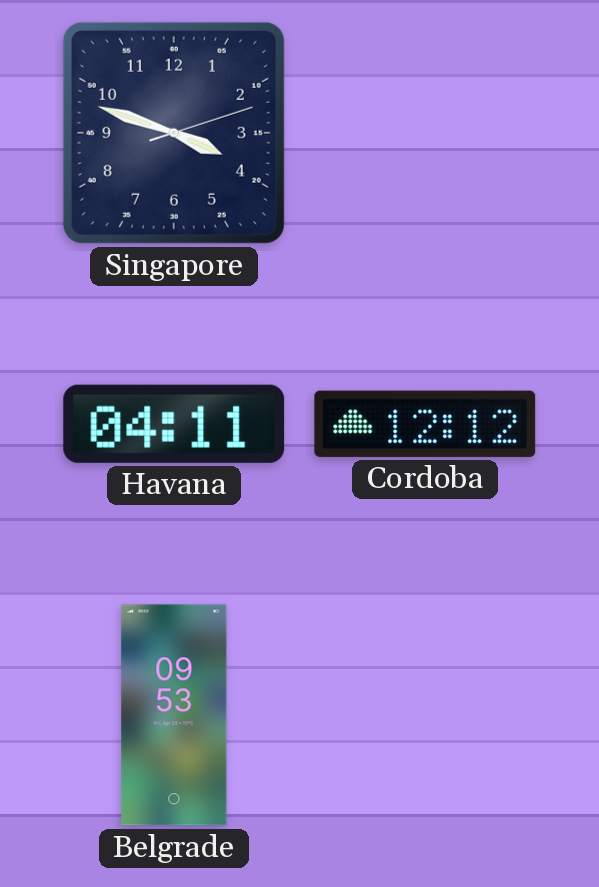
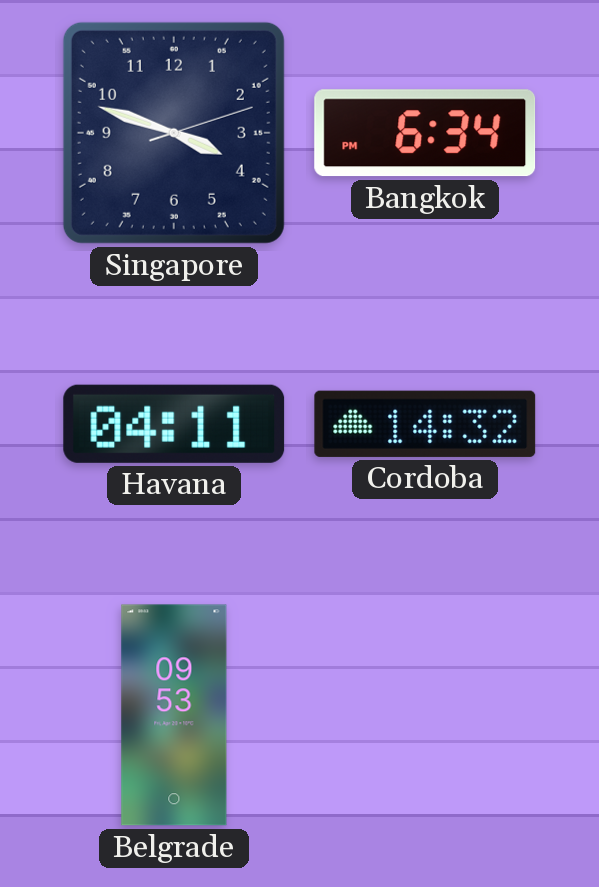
Bangkok: none -> 6:34
Cordoba: 12:12 -> 14:32
